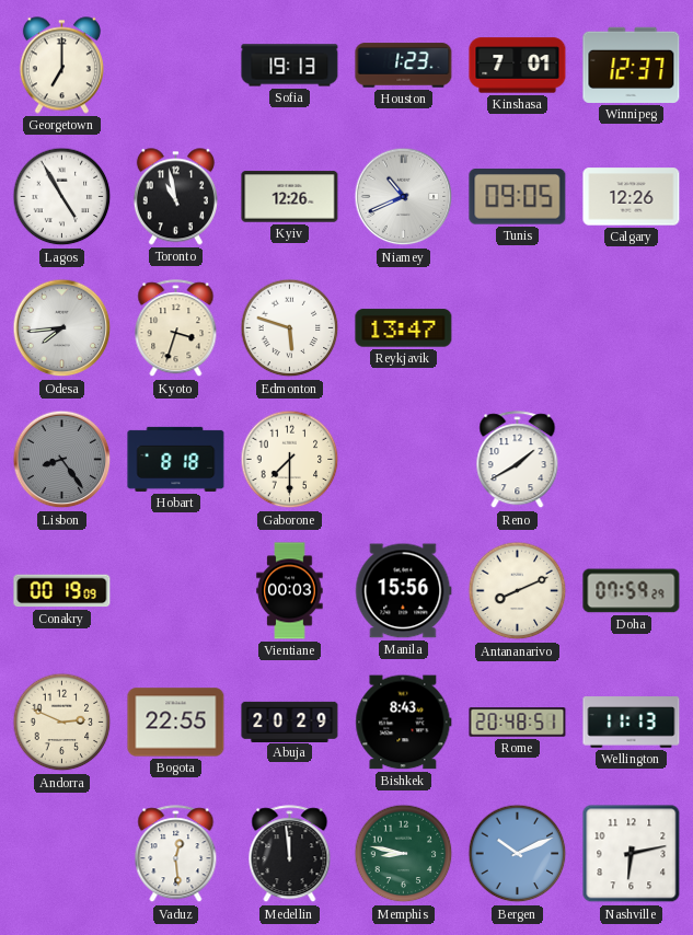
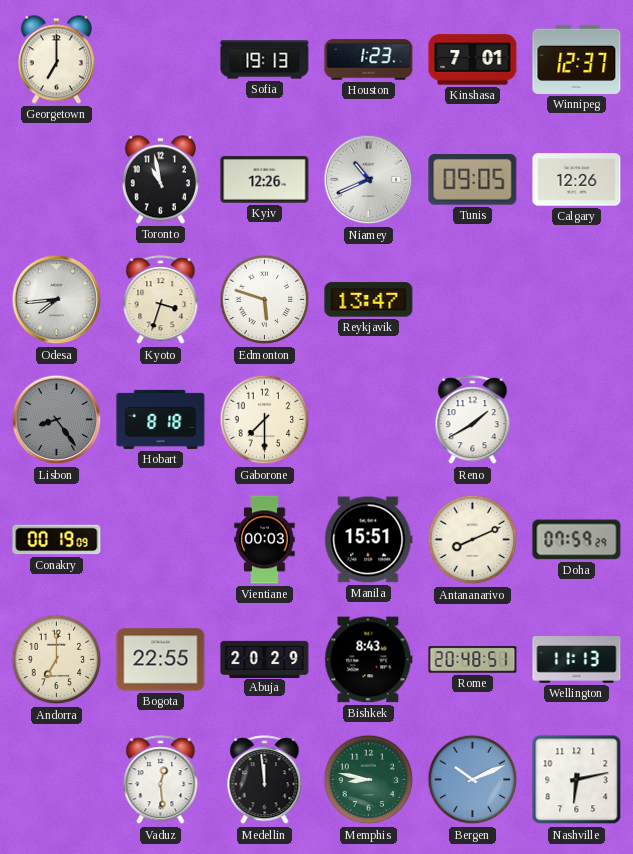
Lagos: 4:55 -> none
Manila: 15:56 -> 15:51
Andorra: 2:49 -> 7:00
